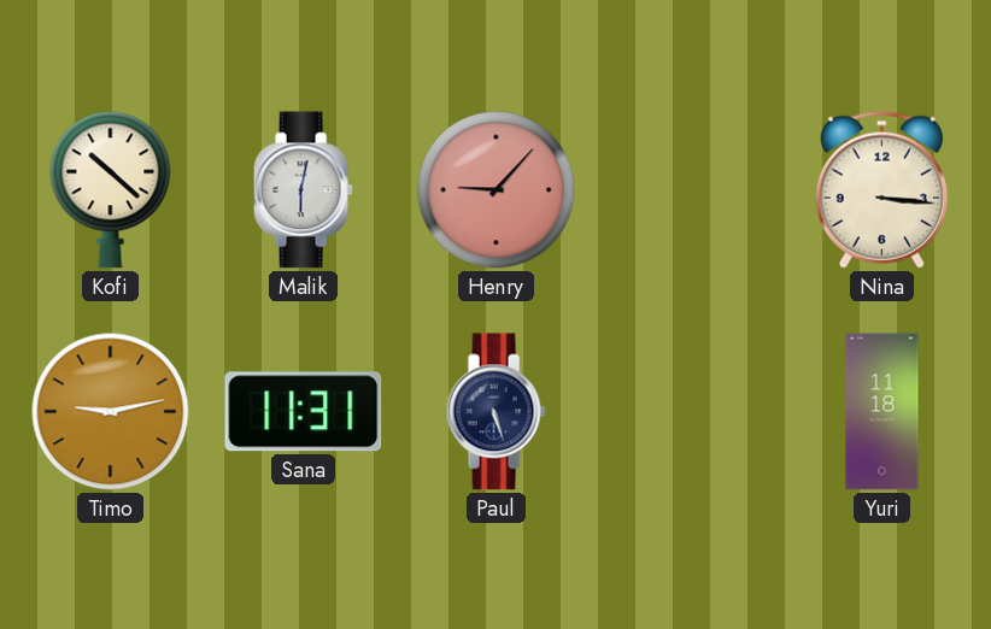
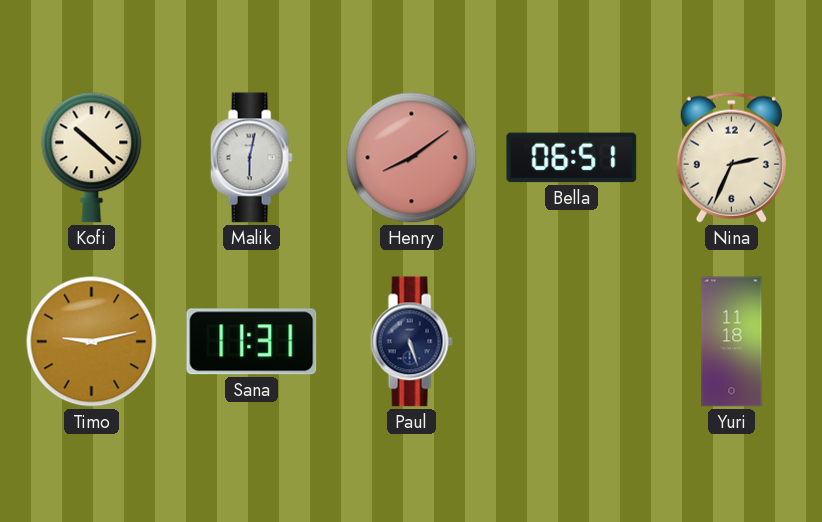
Henry: 9:07 -> 8:09
Bella: none -> 06:51
Nina: 3:16 -> 2:34
